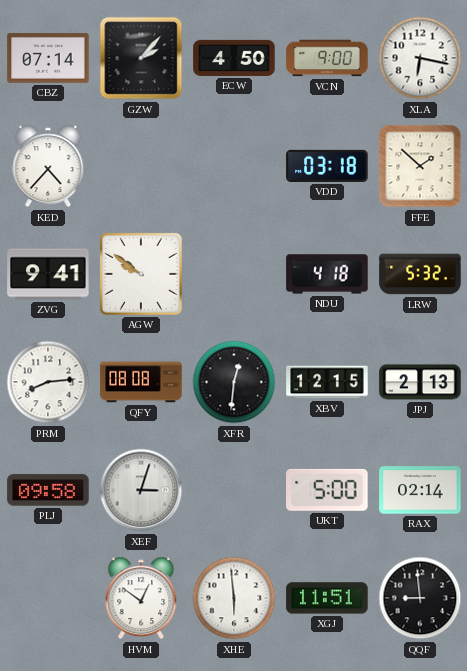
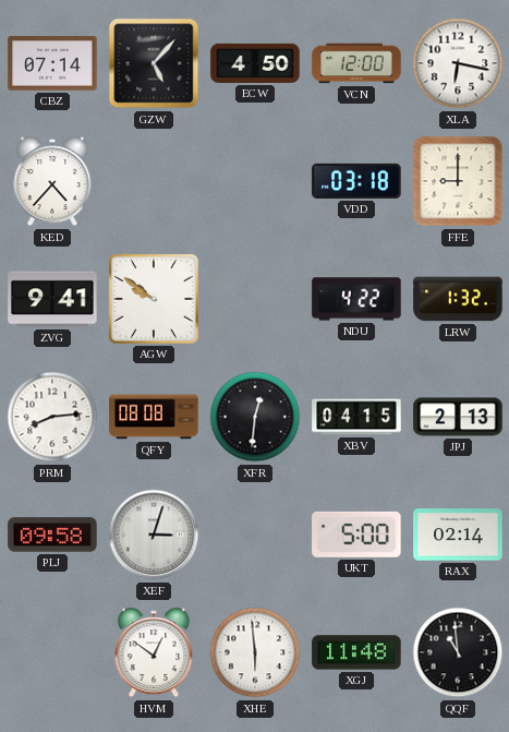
GZW: 2:07 -> 5:07
VCN: 9:00 -> 12:00
FFE: 1:52 -> 9:00
NDU: 4:18 -> 4:22
LRW: 5:32 -> 1:32
XBV: 12:15 -> 04:15
XGJ: 11:51 -> 11:48
QQF: 8:59 -> 10:59
